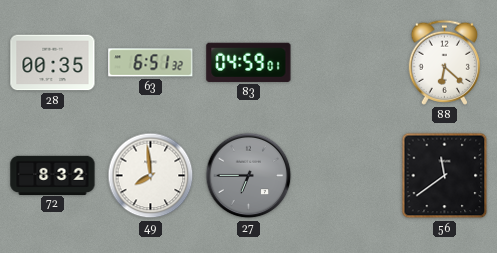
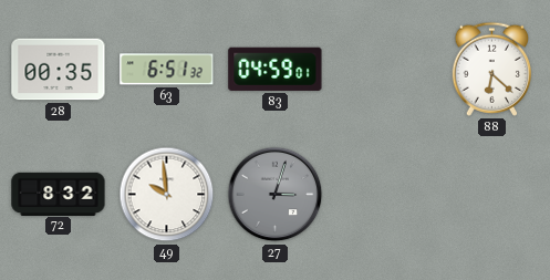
49: 7:59 -> 9:59
27: 6:45 -> 3:03
56: 11:39 -> none
